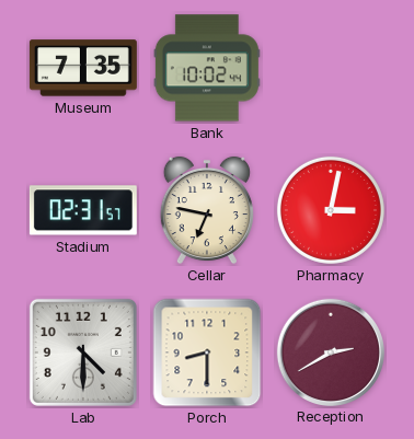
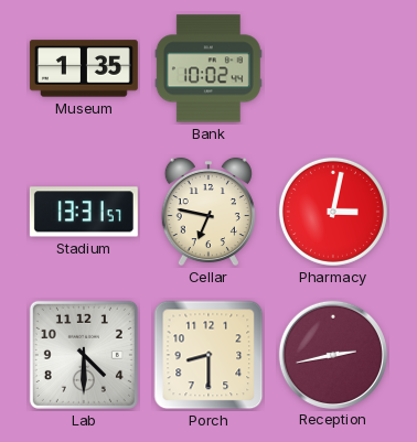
Museum: 7:35 -> 1:35
Stadium: 02:31 -> 13:31
Reception: 2:40 -> 2:43
